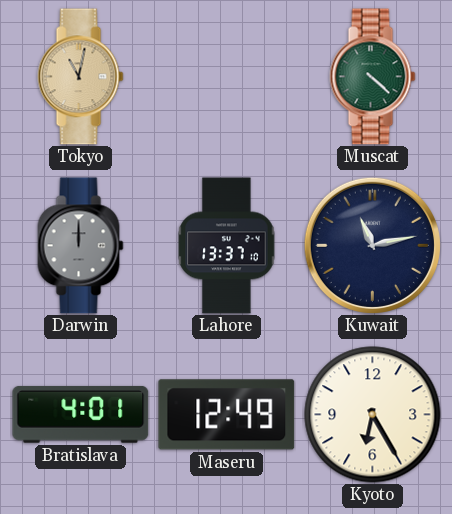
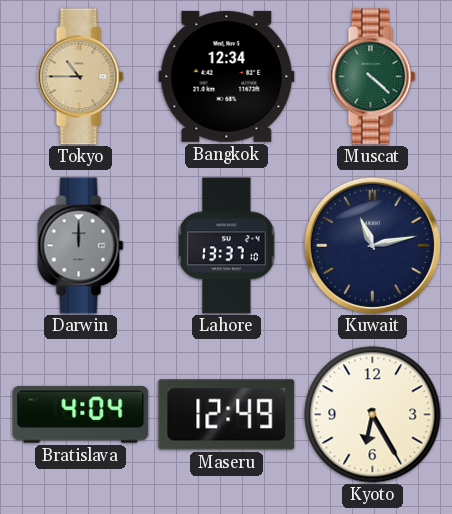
Tokyo: 11:02 -> 10:45
Bangkok: none -> 12:34
Bratislava: 4:01 -> 4:04
